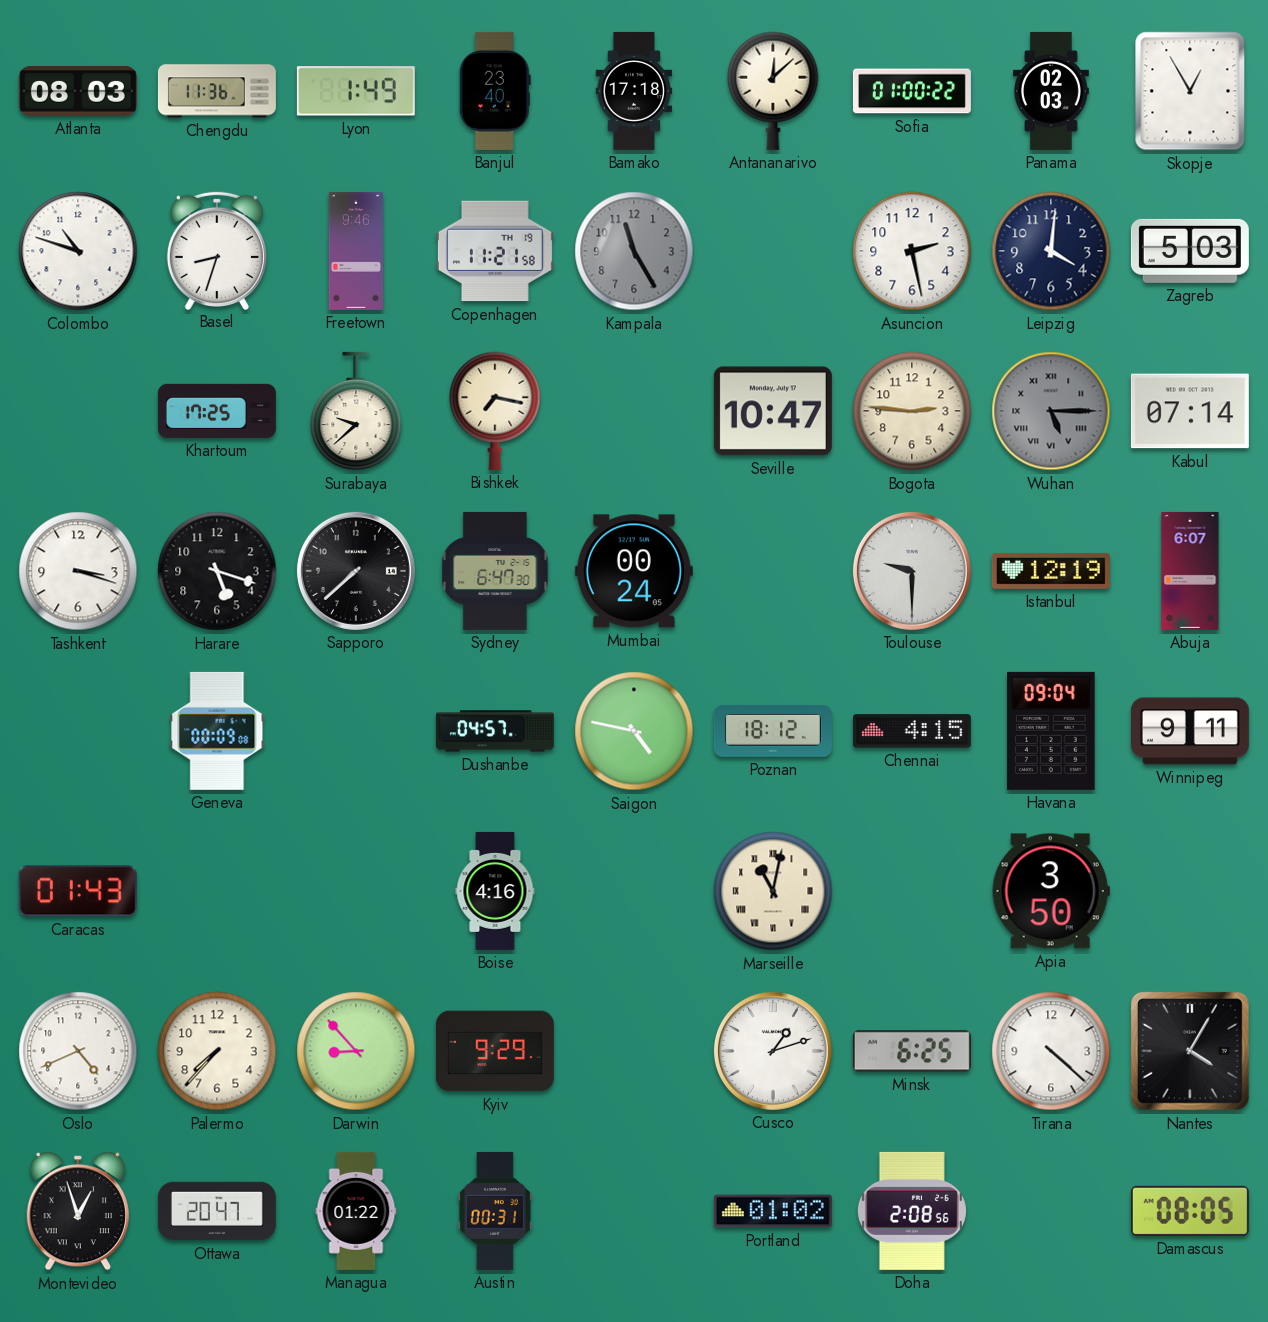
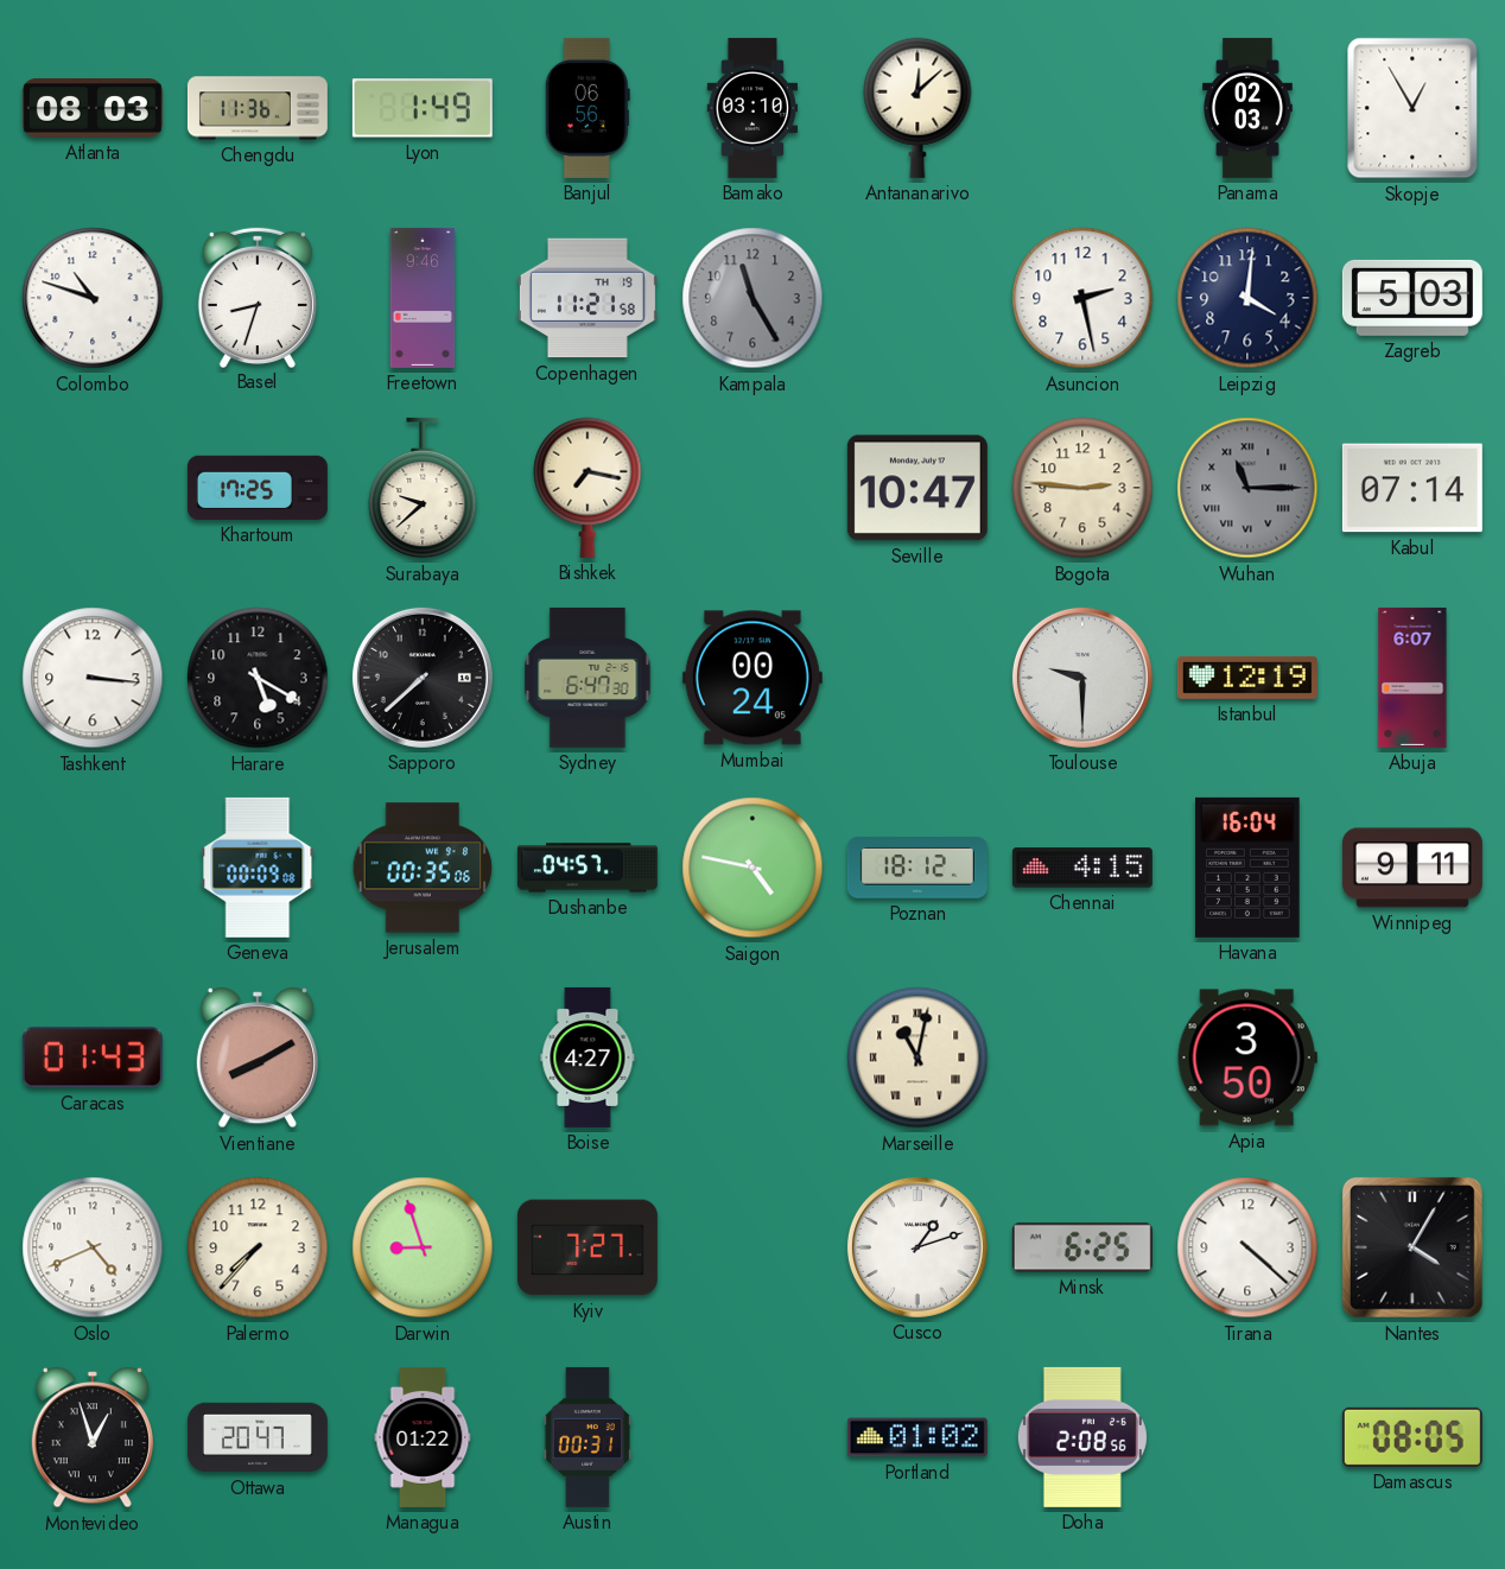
Banjul: 23:40 -> 06:56
Bamako: 17:18 -> 03:10
Sofia: 01:00 -> none
Wuhan: 5:15 -> 11:15
Tashkent: 3:18 -> 3:16
Harare: 5:18 -> 5:20
Jerusalem: none -> 00:35
Havana: 09:04 -> 16:04
Vientiane: none -> 8:10
Boise: 4:16 -> 4:27
Darwin: 8:53 -> 8:57
Kyiv: 9:29 -> 7:27
